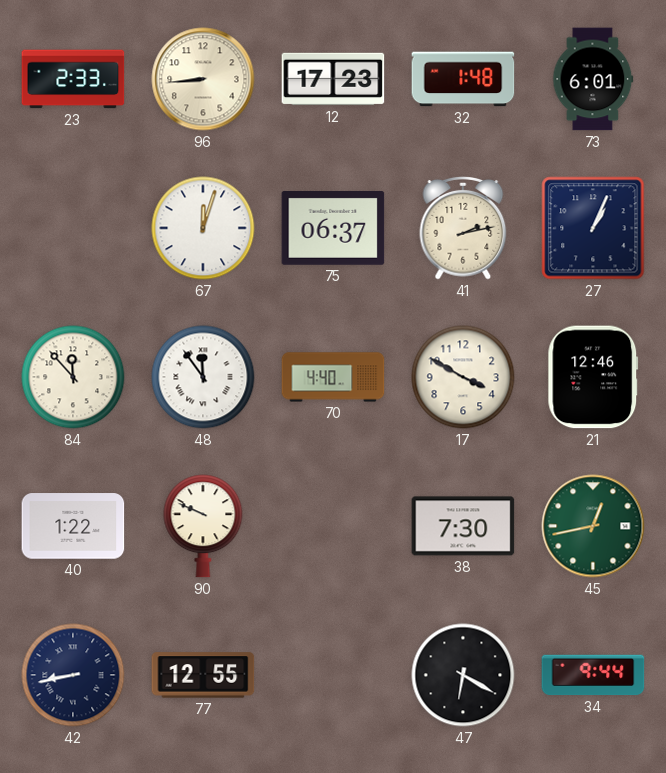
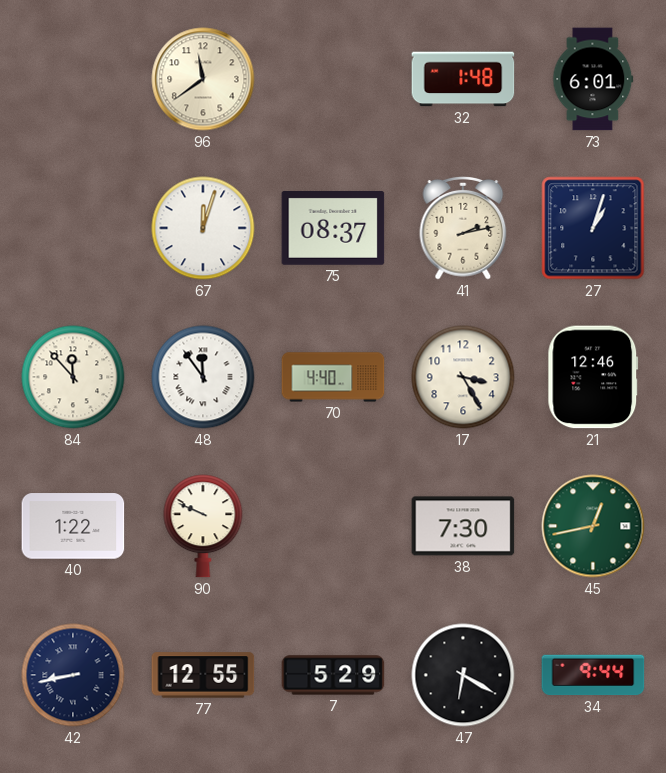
23: 2:33 -> none
96: 8:44 -> 11:39
12: 17:23 -> none
75: 06:37 -> 08:37
27: 1:04 -> 1:03
17: 3:50 -> 3:25
7: none -> 5:29
